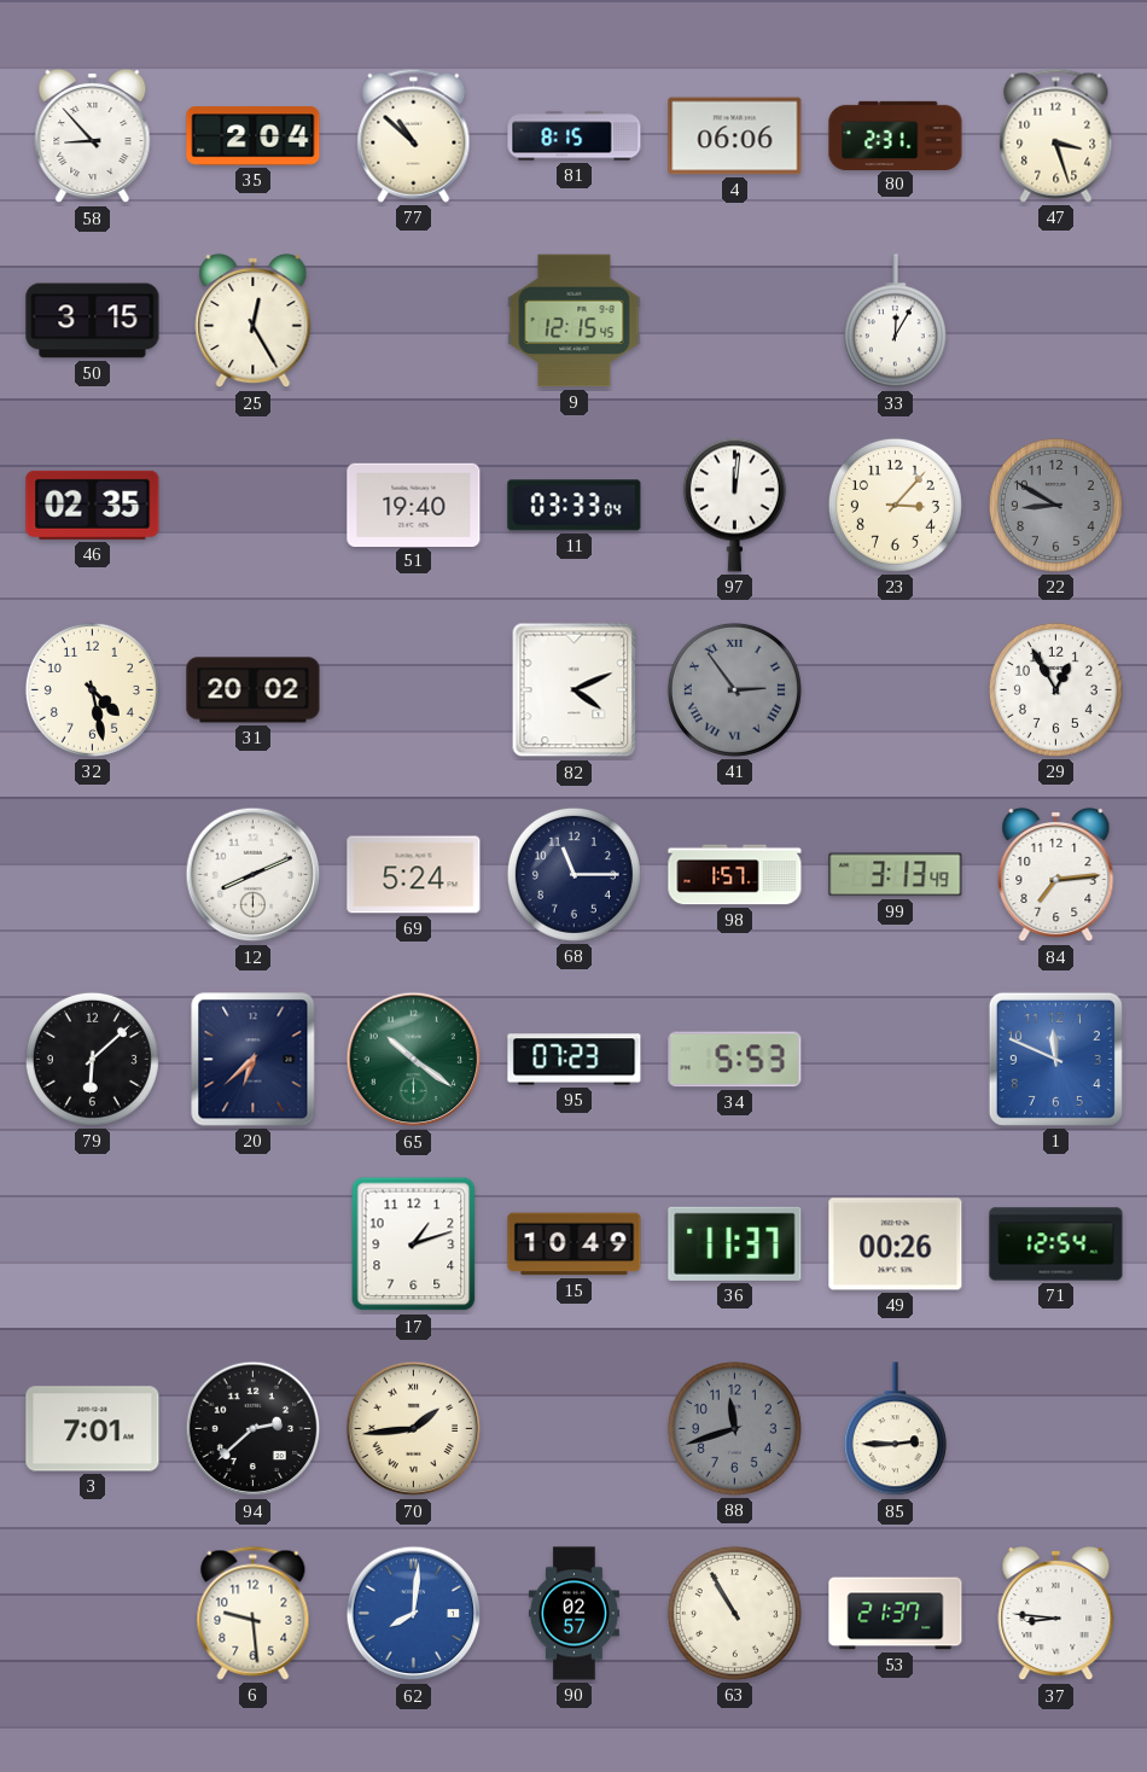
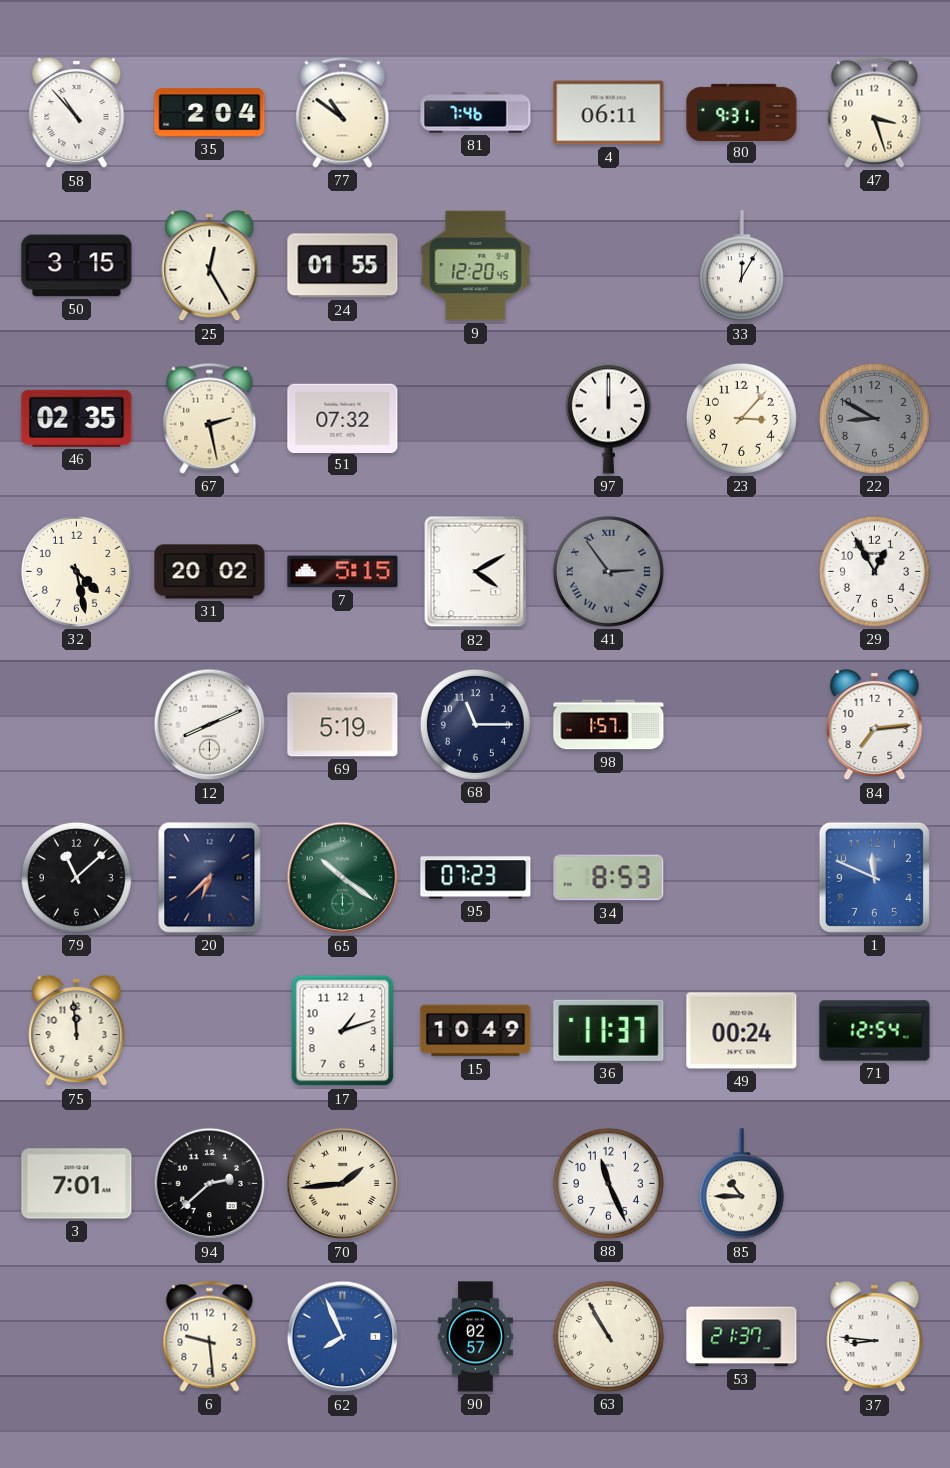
58: 8:53 -> 10:53
77: 10:52 -> 10:51
81: 8:15 -> 7:46
4: 06:06 -> 06:11
80: 2:31 -> 9:31
24: none -> 01:55
9: 12:15 -> 12:20
67: none -> 2:28
51: 19:40 -> 07:32
11: 03:33 -> none
97: 12:01 -> 12:00
7: none -> 5:15
82: 4:11 -> 4:10
69: 5:24 -> 5:19
99: 3:13 -> none
79: 6:08 -> 11:08
34: 5:53 -> 8:53
75: none -> 11:59
49: 00:26 -> 00:24
88: 11:42 -> 11:26
88 dial: grey -> white
85: 2:45 -> 10:45
62: 8:01 -> 7:56
